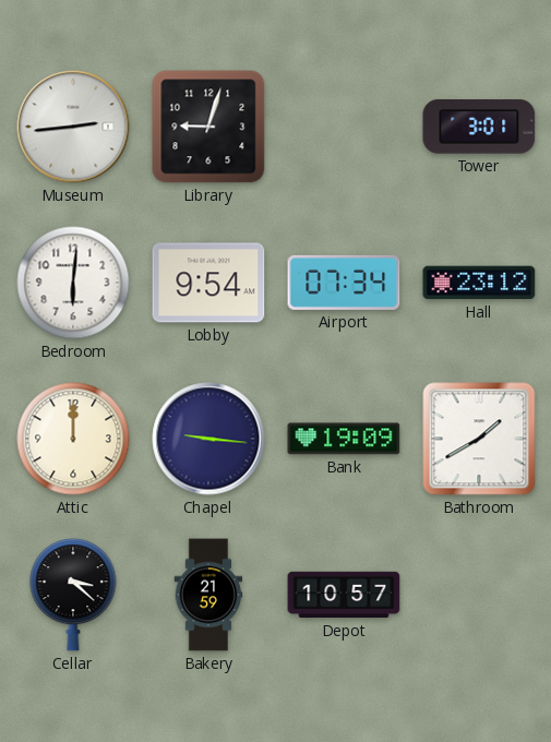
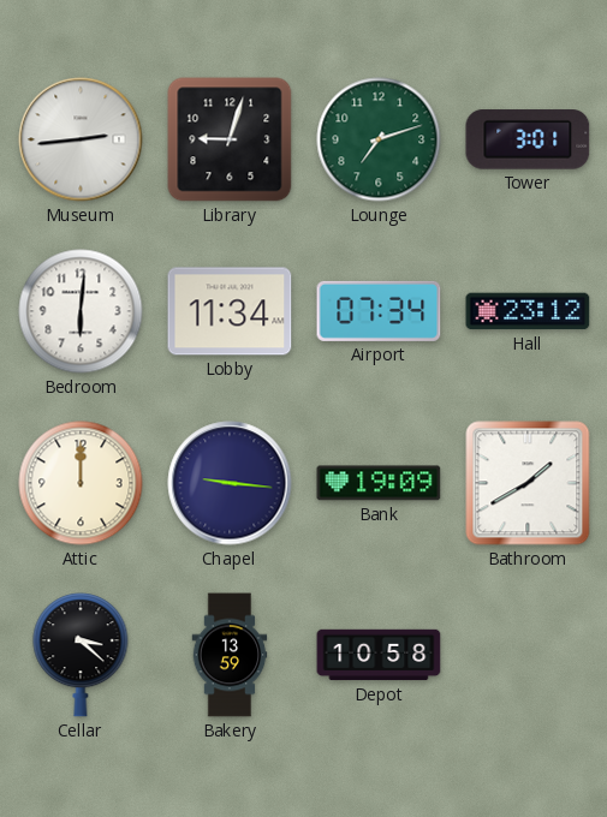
Lounge: none -> 7:12
Lobby: 9:54 -> 11:34
Bakery: 21:59 -> 13:59
Depot: 10:57 -> 10:58
